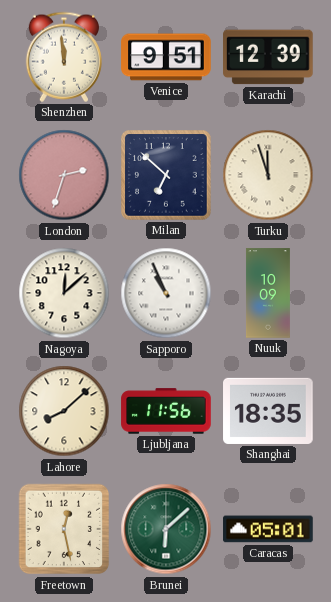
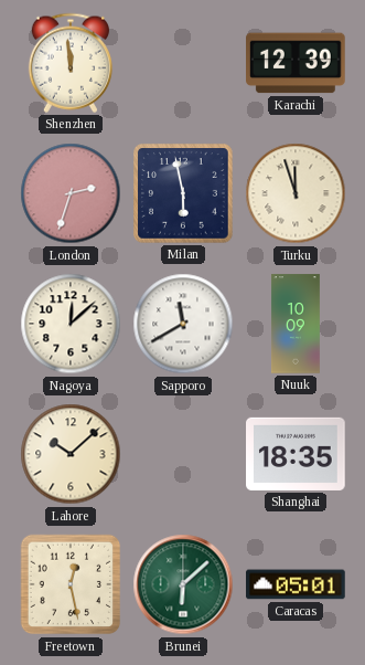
Venice: 9:51 -> none
Milan: 6:52 -> 5:58
Sapporo: 10:56 -> 11:40
Lahore: 8:08 -> 10:08
Ljubljana: 11:56 -> none
